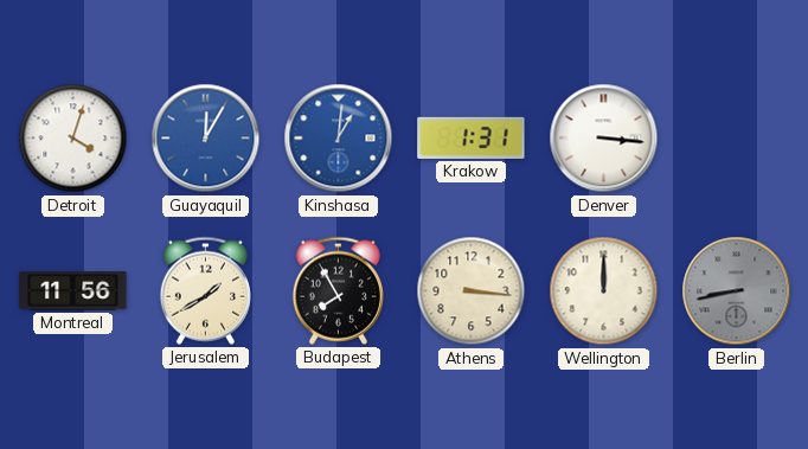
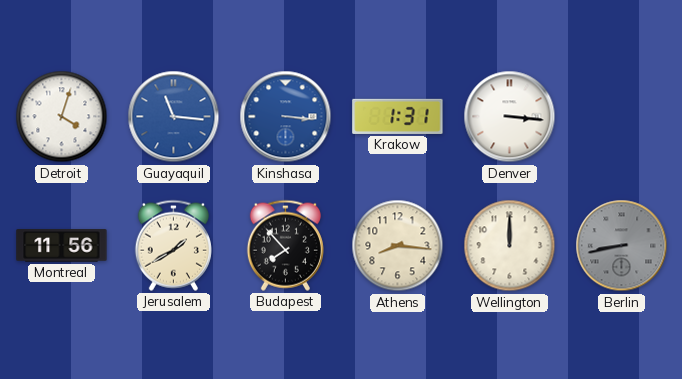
Guayaquil: 12:05 -> 11:16
Kinshasa: 1:01 -> 3:16
Budapest: 7:55 -> 7:53
Athens: 3:16 -> 8:16
